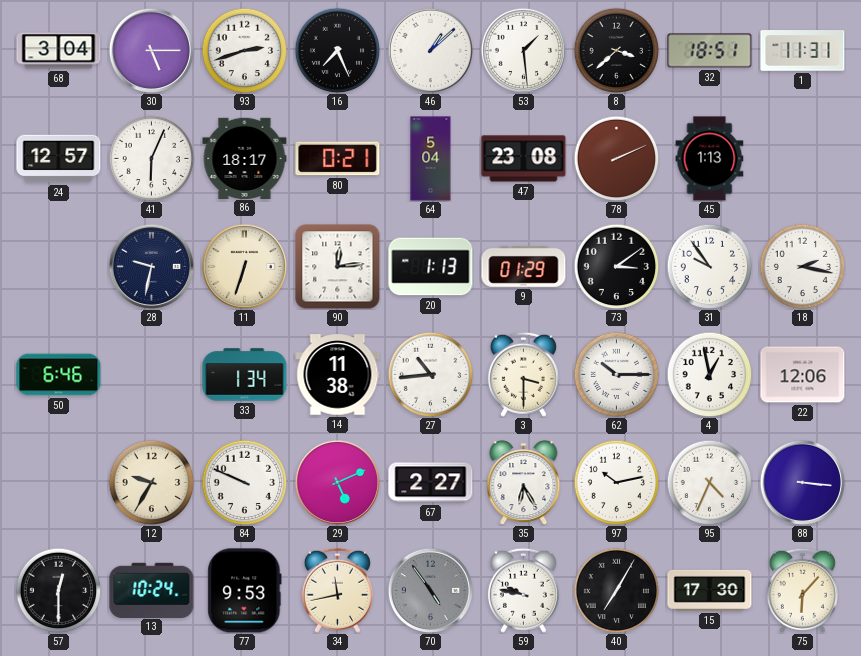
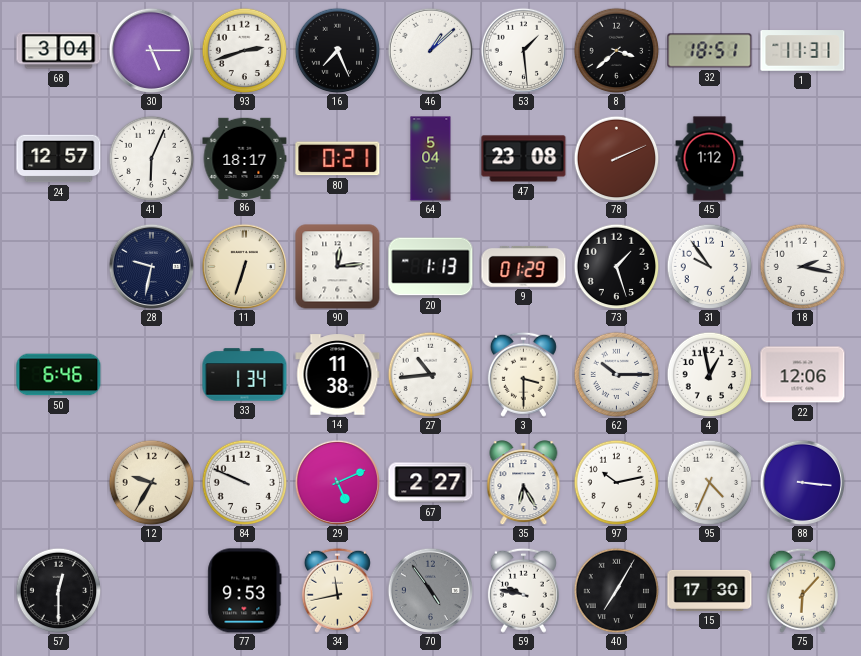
45: 1:13 -> 1:12
73: 3:09 -> 1:27
13: 10:24 -> none
